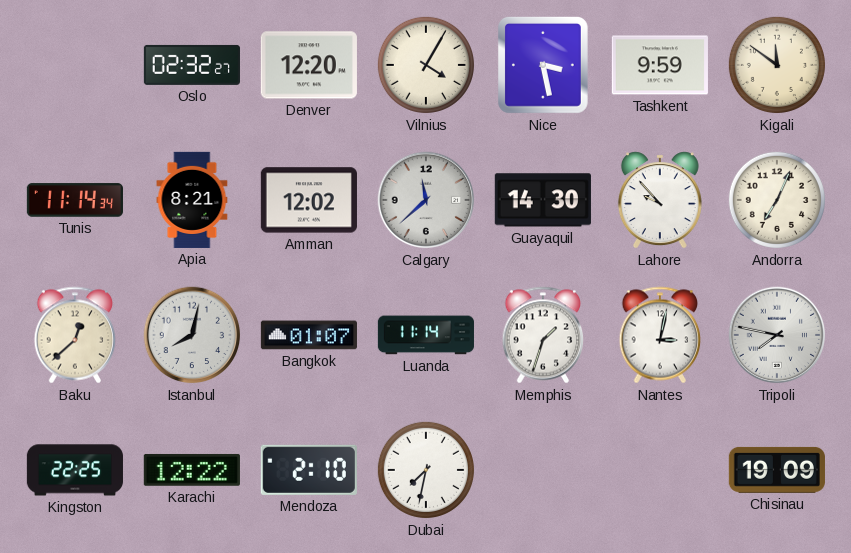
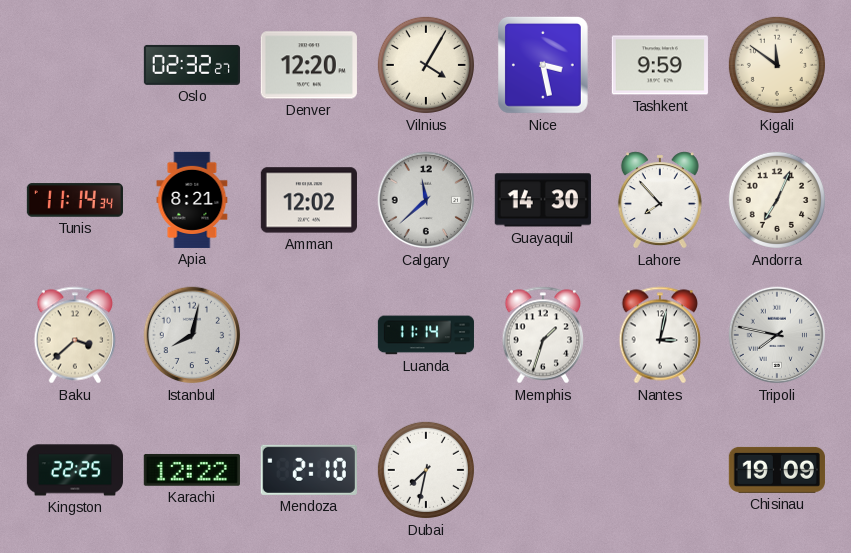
Lahore: 9:53 -> 7:53
Baku: 12:38 -> 3:38
Bangkok: 01:07 -> none
